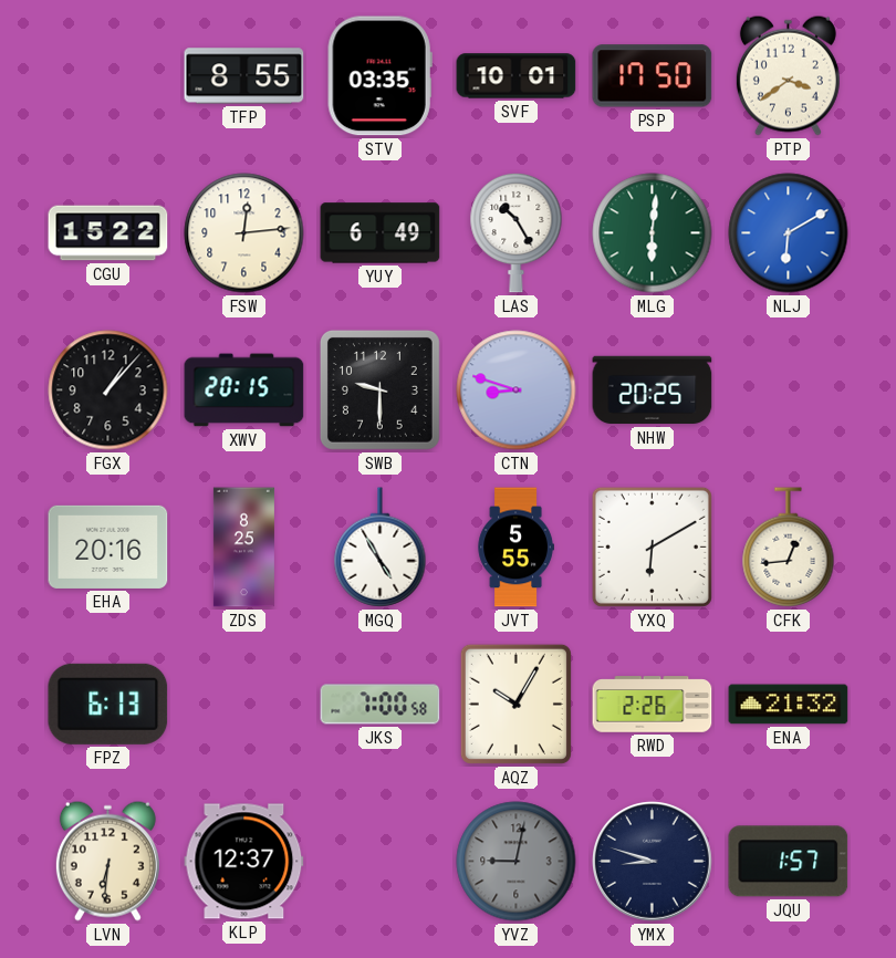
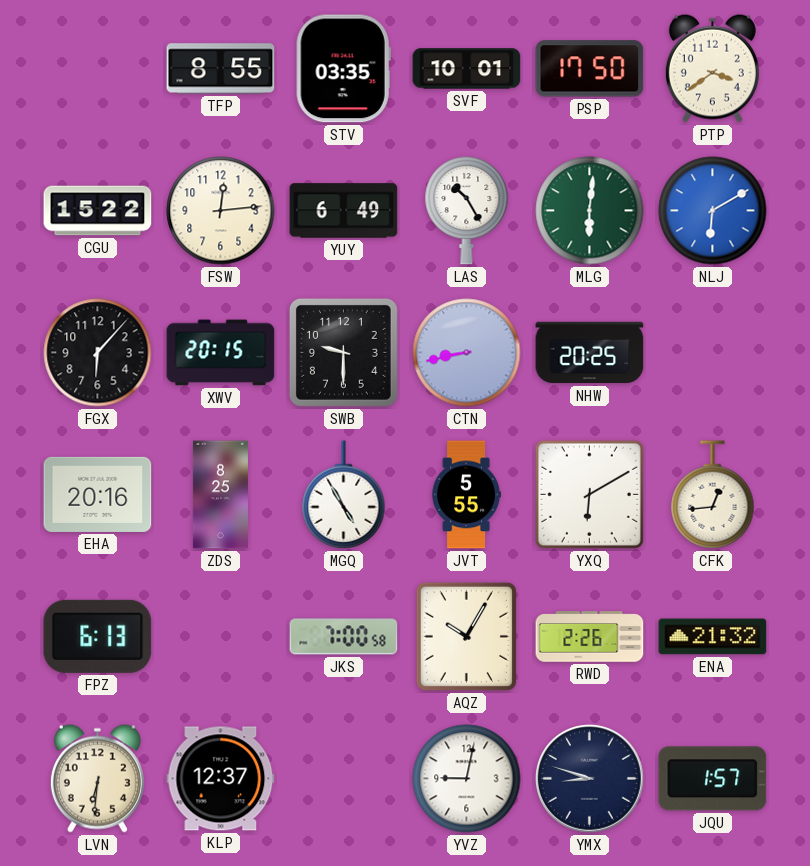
FGX: 1:07 -> 6:07
CTN: 8:48 -> 8:43
YVZ dial: grey -> white
